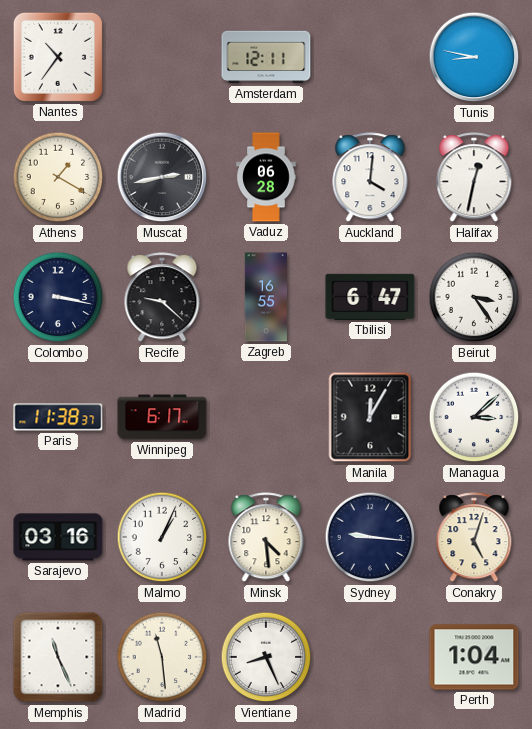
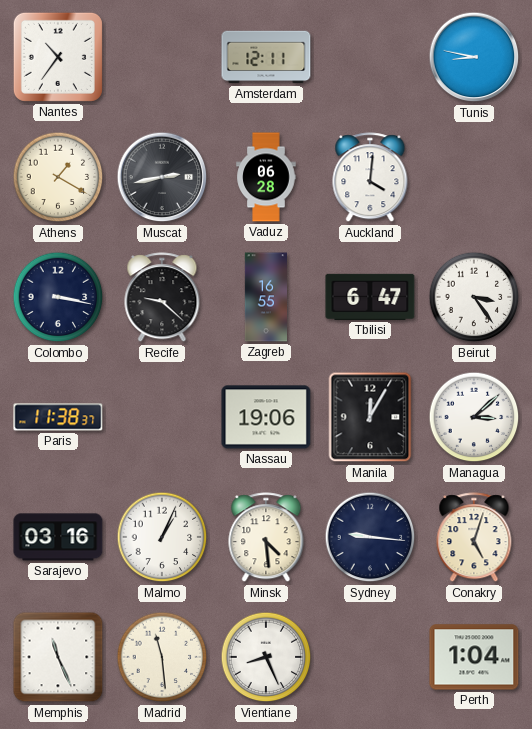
Halifax: 12:32 -> none
Winnipeg: 6:17 -> none
Nassau: none -> 19:06
